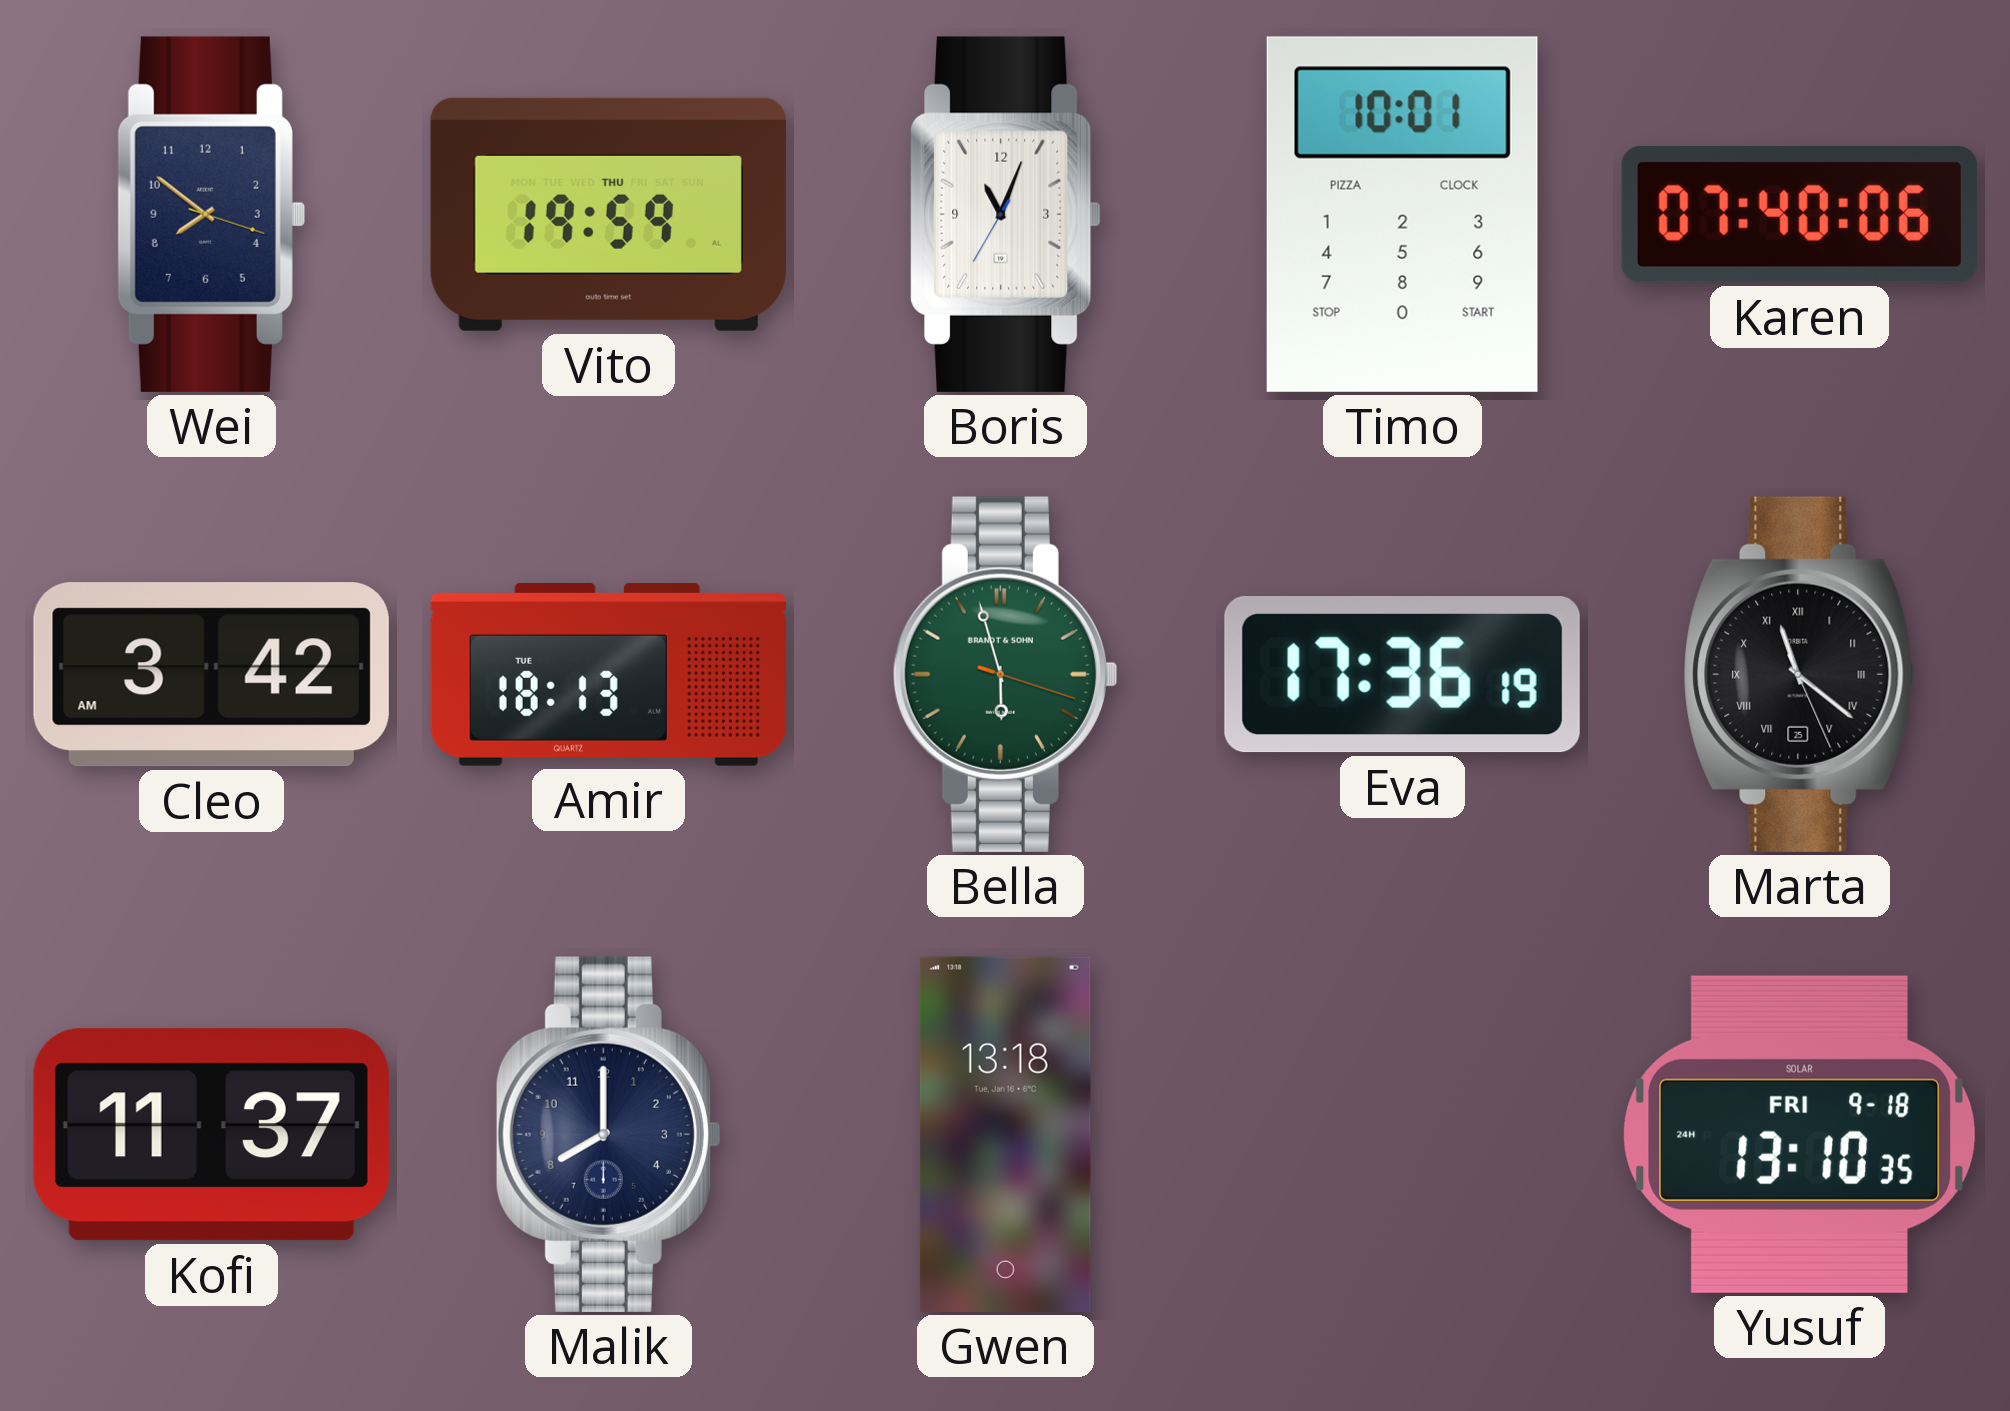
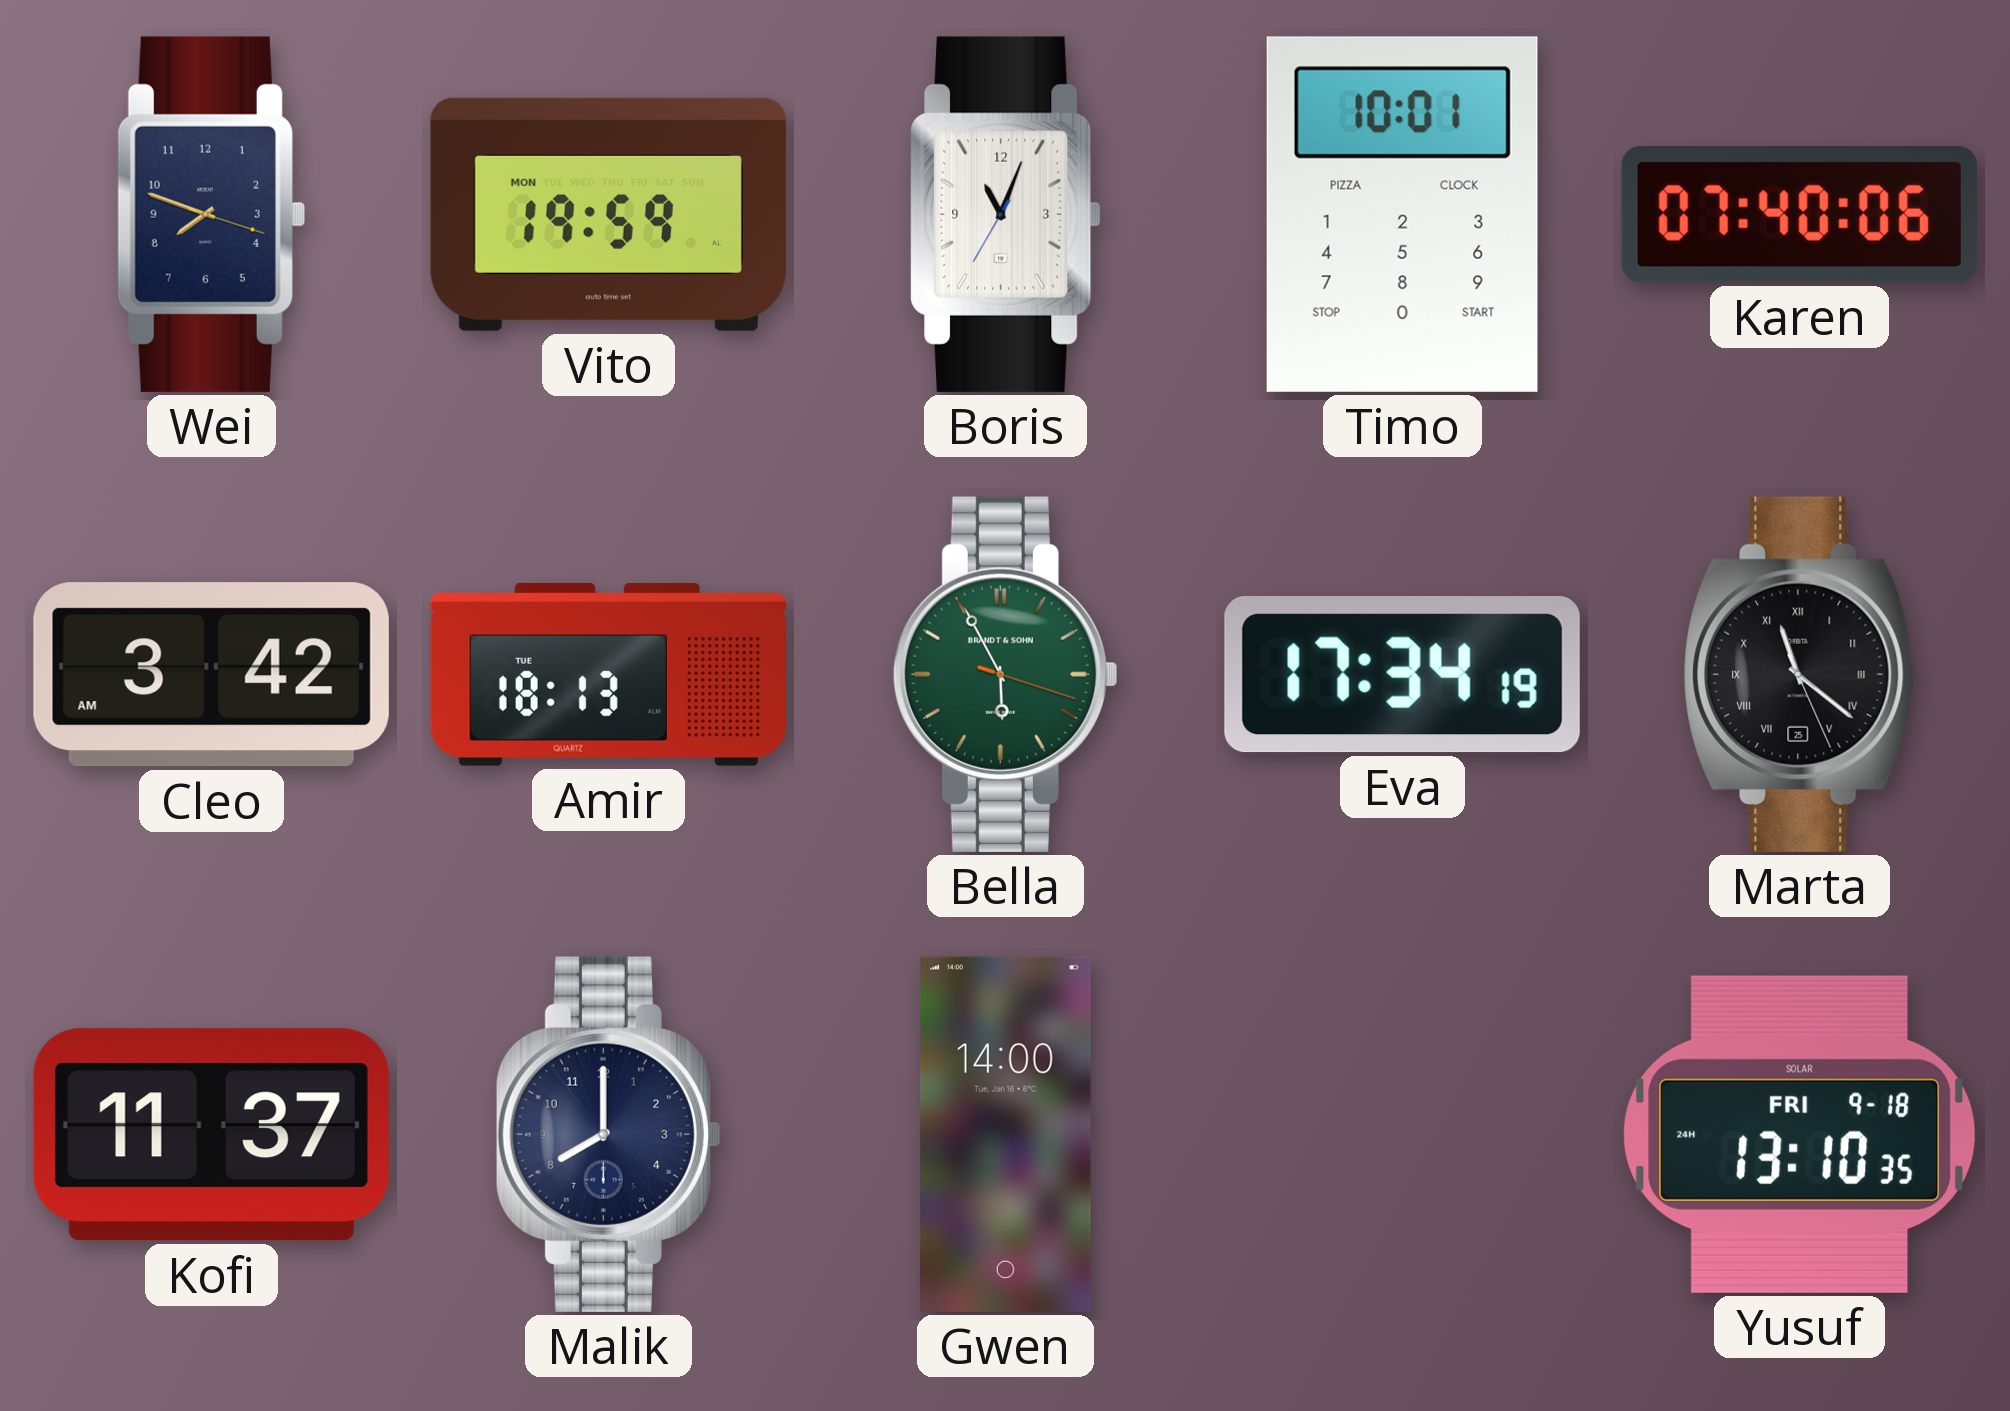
Wei: 7:51 -> 7:48
Vito date: THU -> MON
Bella: 5:57 -> 5:55
Eva: 17:36 -> 17:34
Gwen: 13:18 -> 14:00
